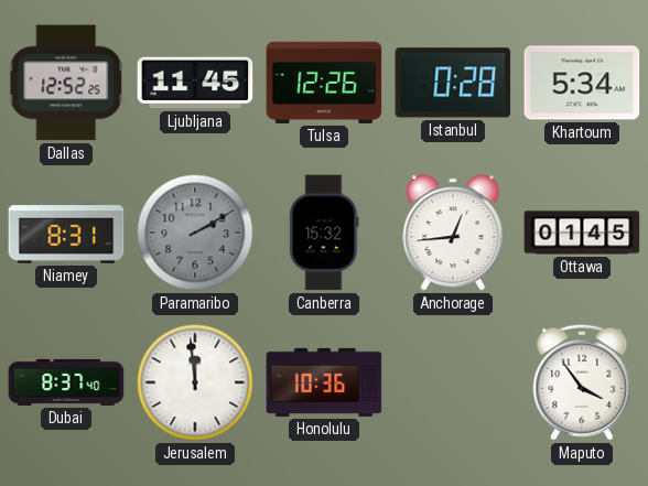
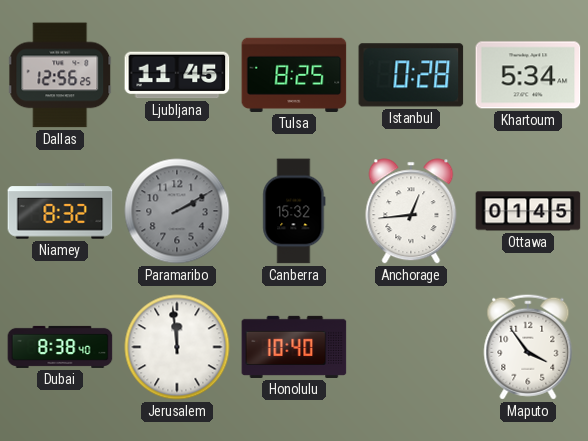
Dallas: 12:52 -> 12:56
Tulsa: 12:26 -> 8:25
Niamey: 8:31 -> 8:32
Dubai: 8:37 -> 8:38
Honolulu: 10:36 -> 10:40
